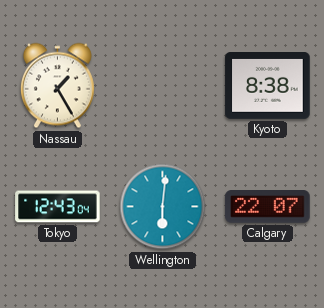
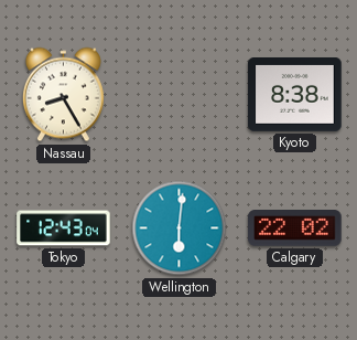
Nassau: 1:25 -> 8:25
Calgary: 22:07 -> 22:02
